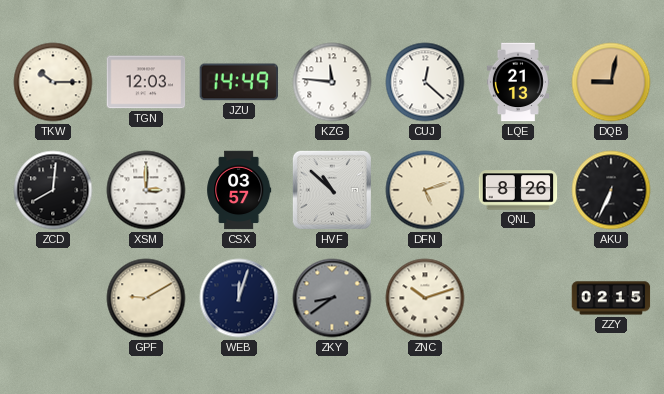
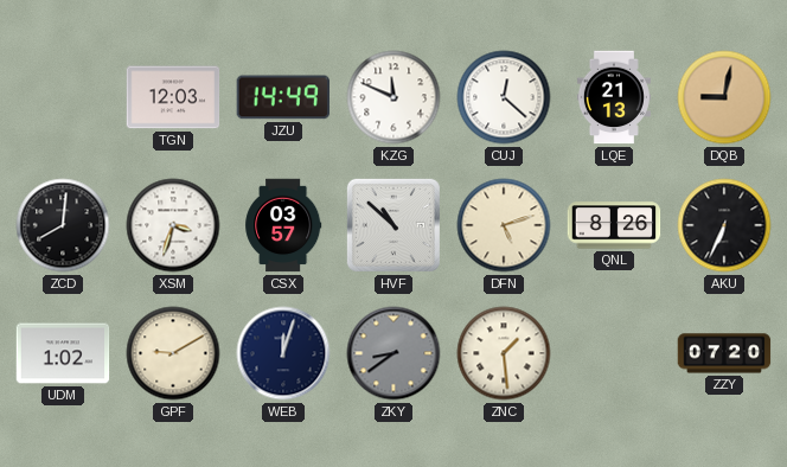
TKW: 10:15 -> none
KZG: 11:46 -> 11:49
XSM: 3:00 -> 3:33
UDM: none -> 1:02
ZNC: 10:12 -> 1:29
ZZY: 02:15 -> 07:20
